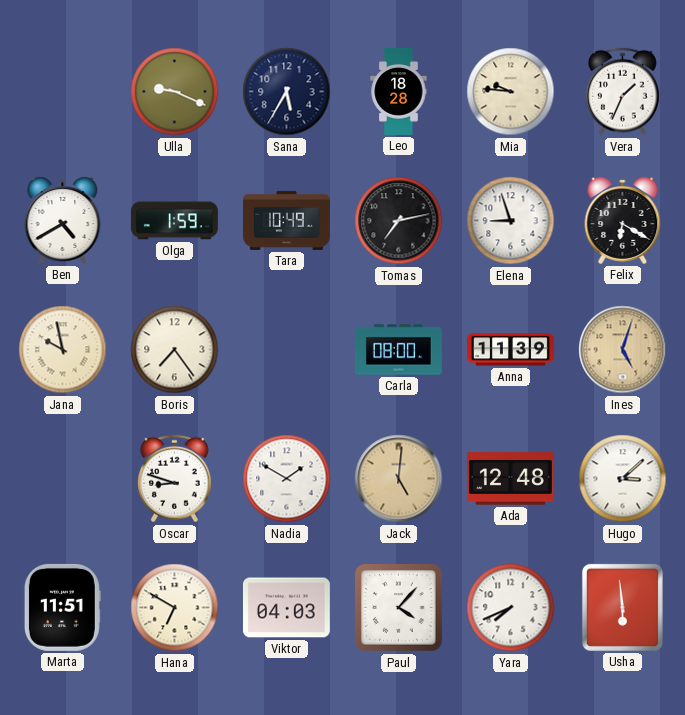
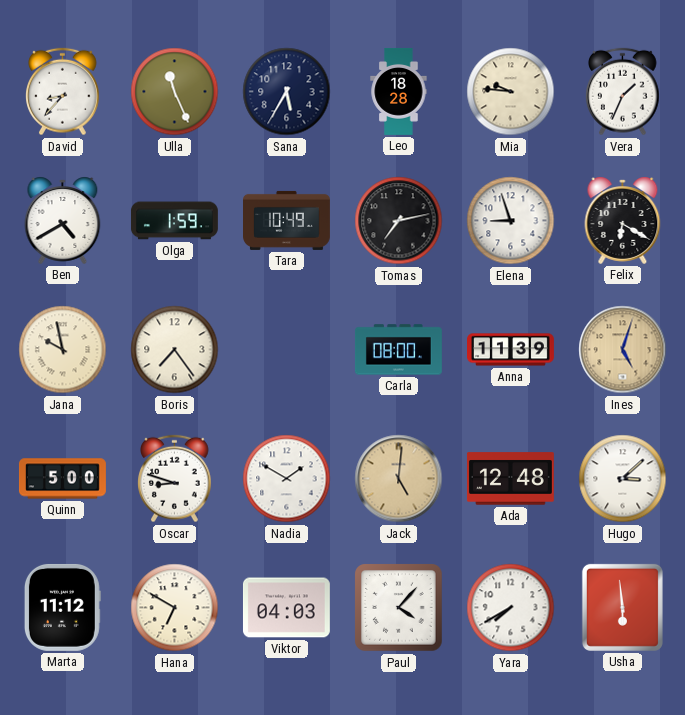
David: none -> 8:37
Ulla: 9:19 -> 11:26
Quinn: none -> 5:00
Marta: 11:51 -> 11:12
Yara: 7:41 -> 7:40
